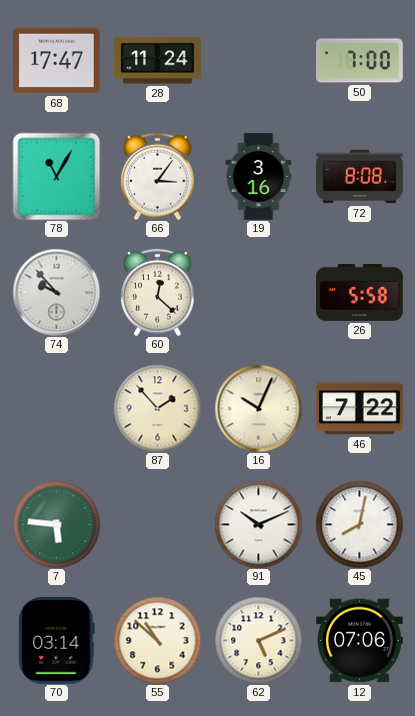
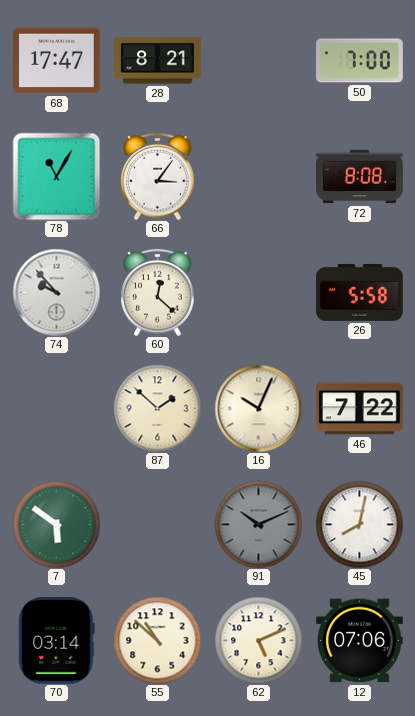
28: 11:24 -> 8:21
19: 3:16 -> none
87: 1:53 -> 1:52
7: 5:46 -> 5:51
91 dial: white -> grey
